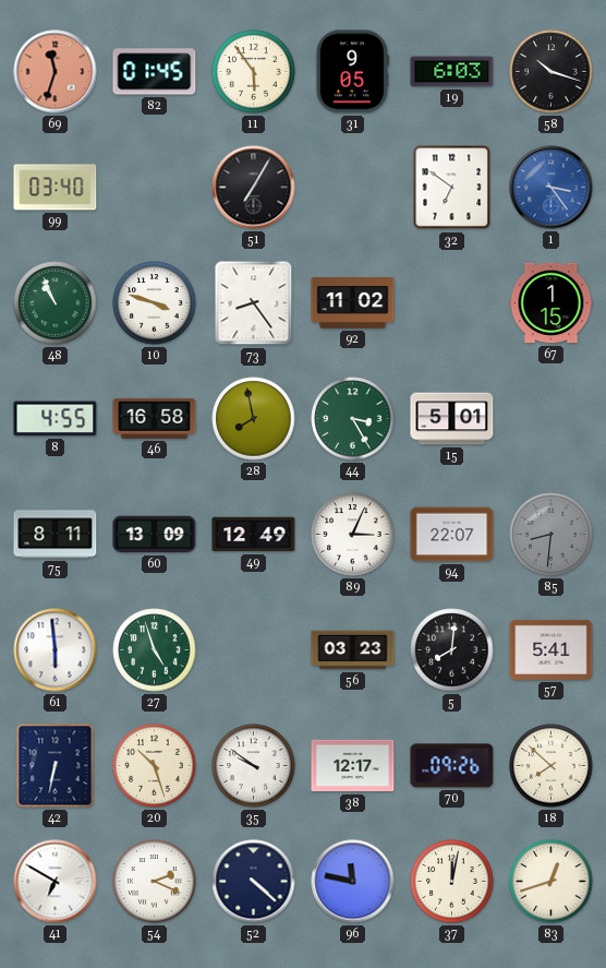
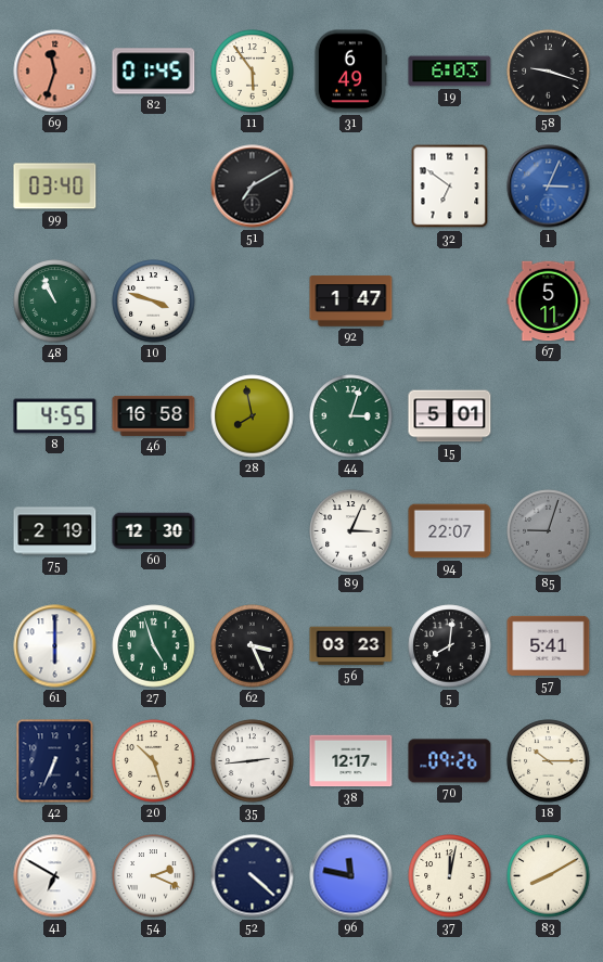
31: 9:05 -> 6:49
58: 10:18 -> 9:18
51: 7:05 -> 7:10
1: 3:24 -> 3:04
73: 8:24 -> none
92: 11:02 -> 1:47
67: 1:15 -> 5:11
44: 3:25 -> 3:03
75: 8:11 -> 2:19
60: 13:09 -> 12:30
49: 12:49 -> none
85: 8:31 -> 9:03
61: 5:59 -> 6:00
62: none -> 3:26
42: 6:32 -> 6:34
35: 9:51 -> 2:44
18: 7:52 -> 10:15
83: 12:42 -> 8:10
